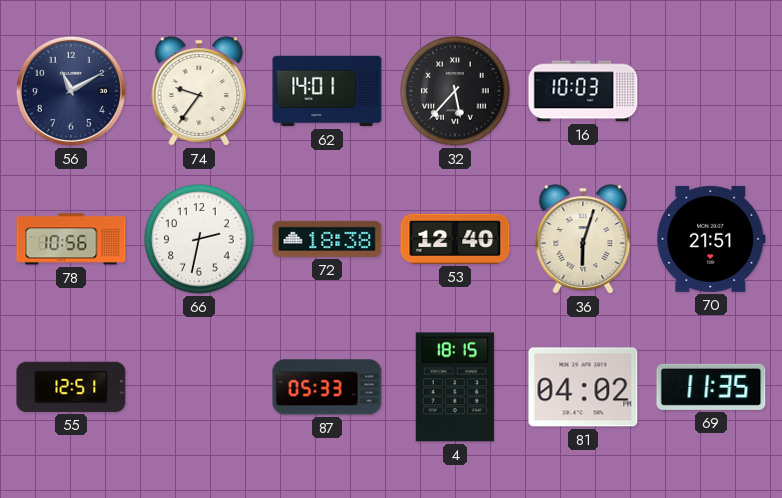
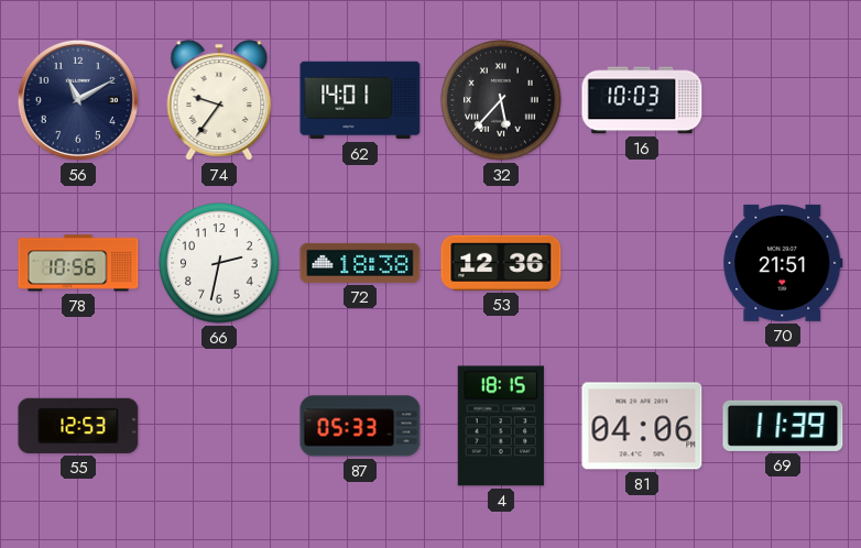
53: 12:40 -> 12:36
36: 6:03 -> none
55: 12:51 -> 12:53
81: 04:02 -> 04:06
69: 11:35 -> 11:39
